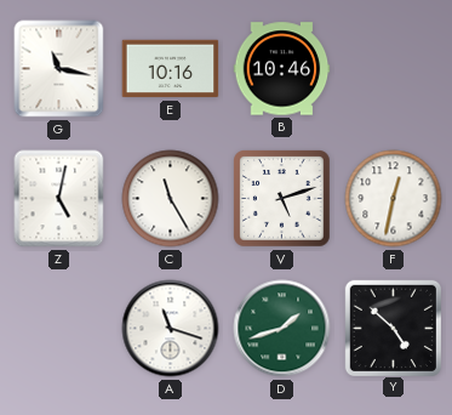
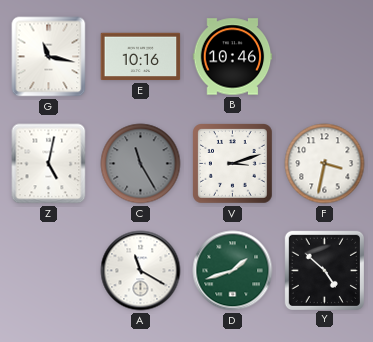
C dial: white -> grey
V: 5:12 -> 3:12
F: 12:32 -> 3:32
A: 11:18 -> 11:20
